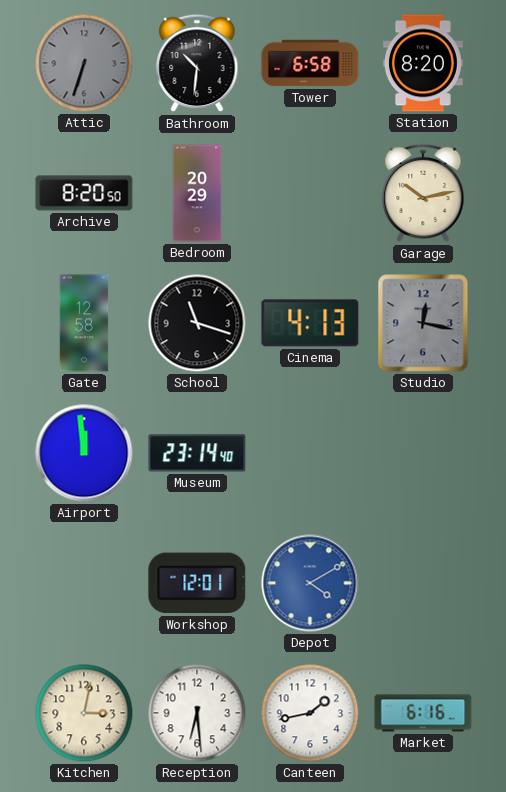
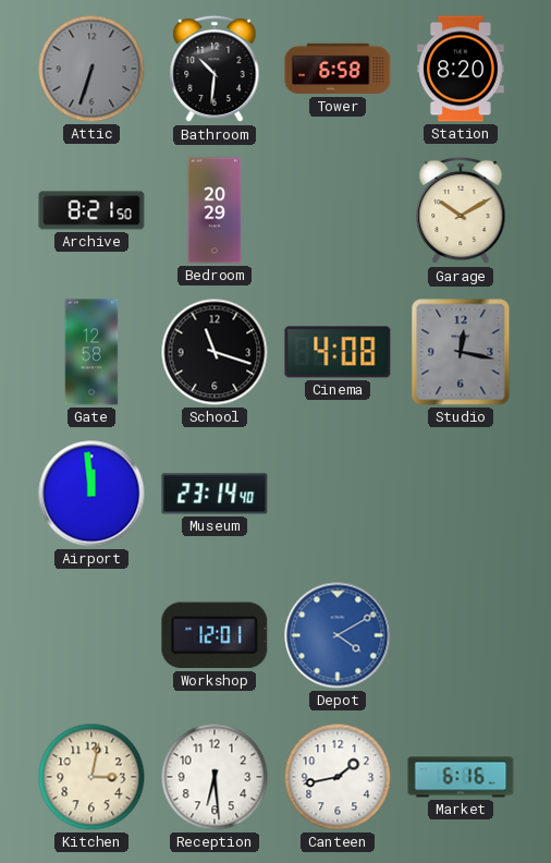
Archive: 8:20 -> 8:21
Garage: 10:13 -> 10:10
Cinema: 4:13 -> 4:08
